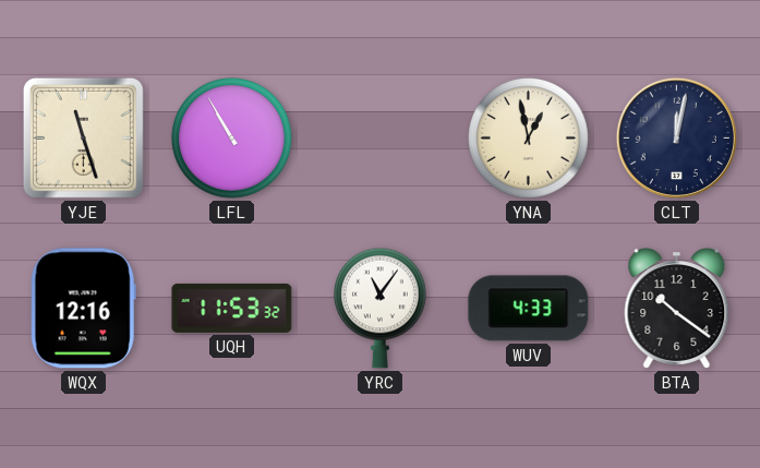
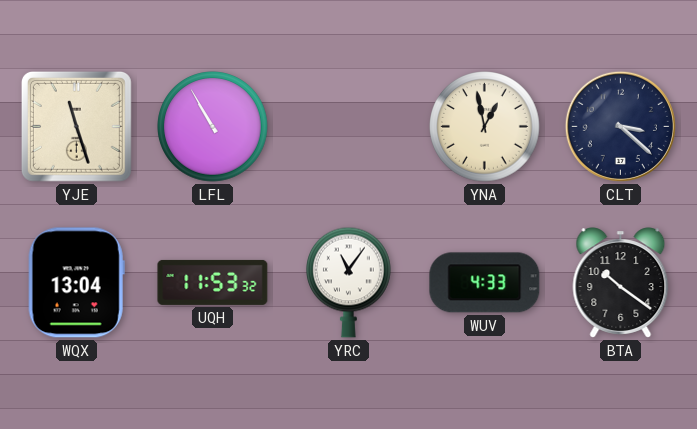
CLT: 12:02 -> 3:22
WQX: 12:16 -> 13:04
